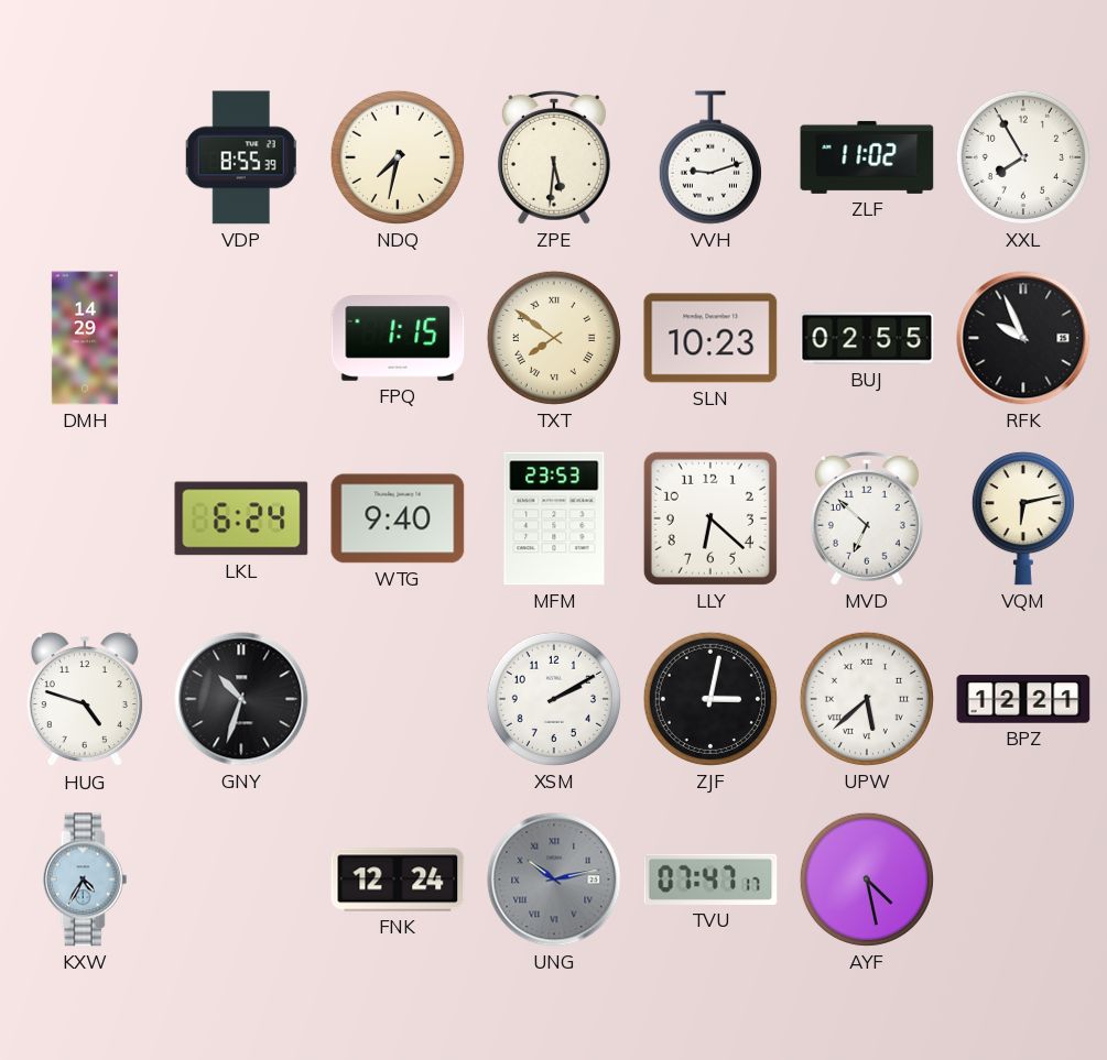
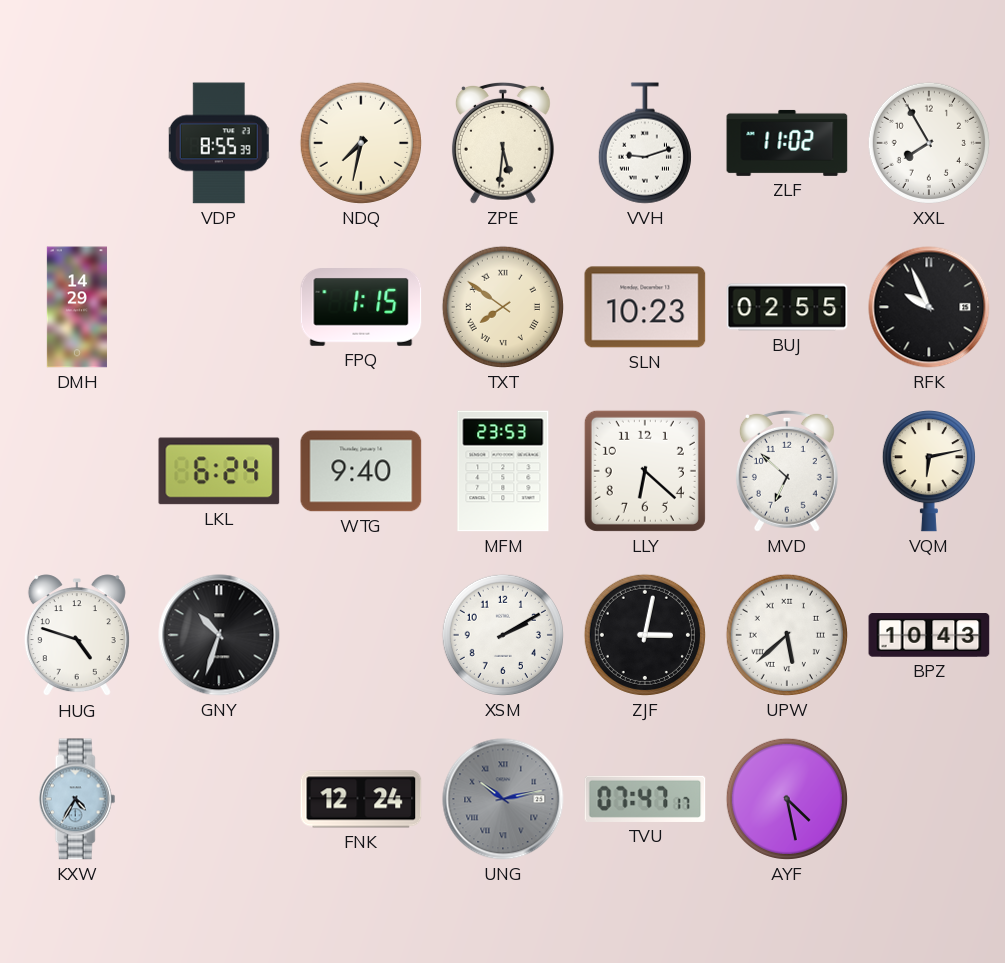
BPZ: 12:21 -> 10:43
